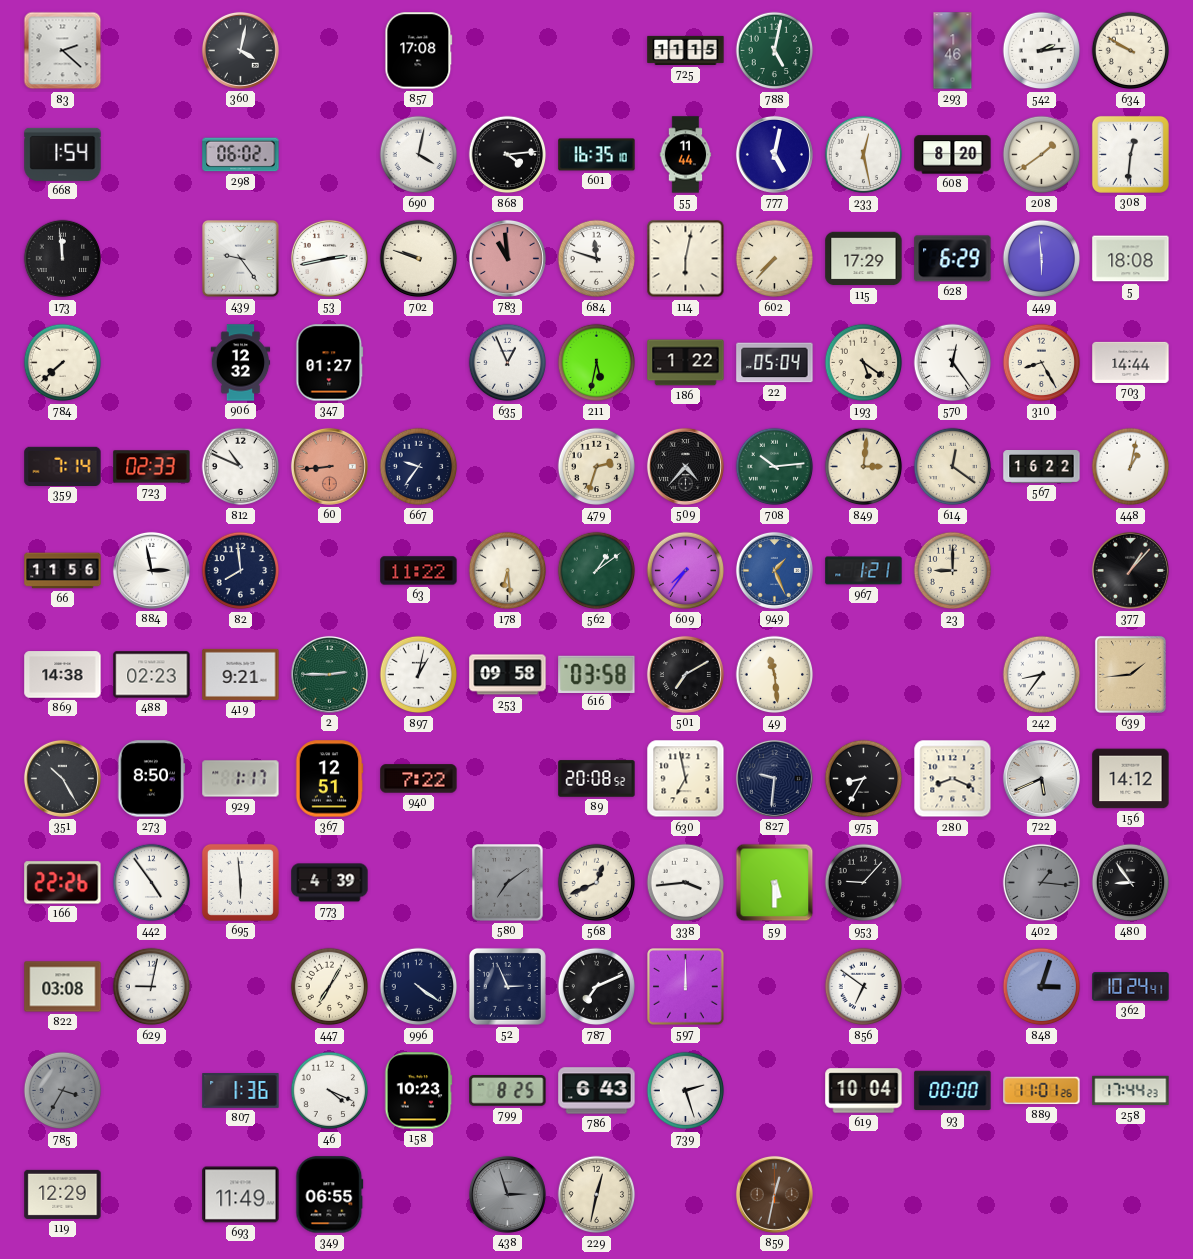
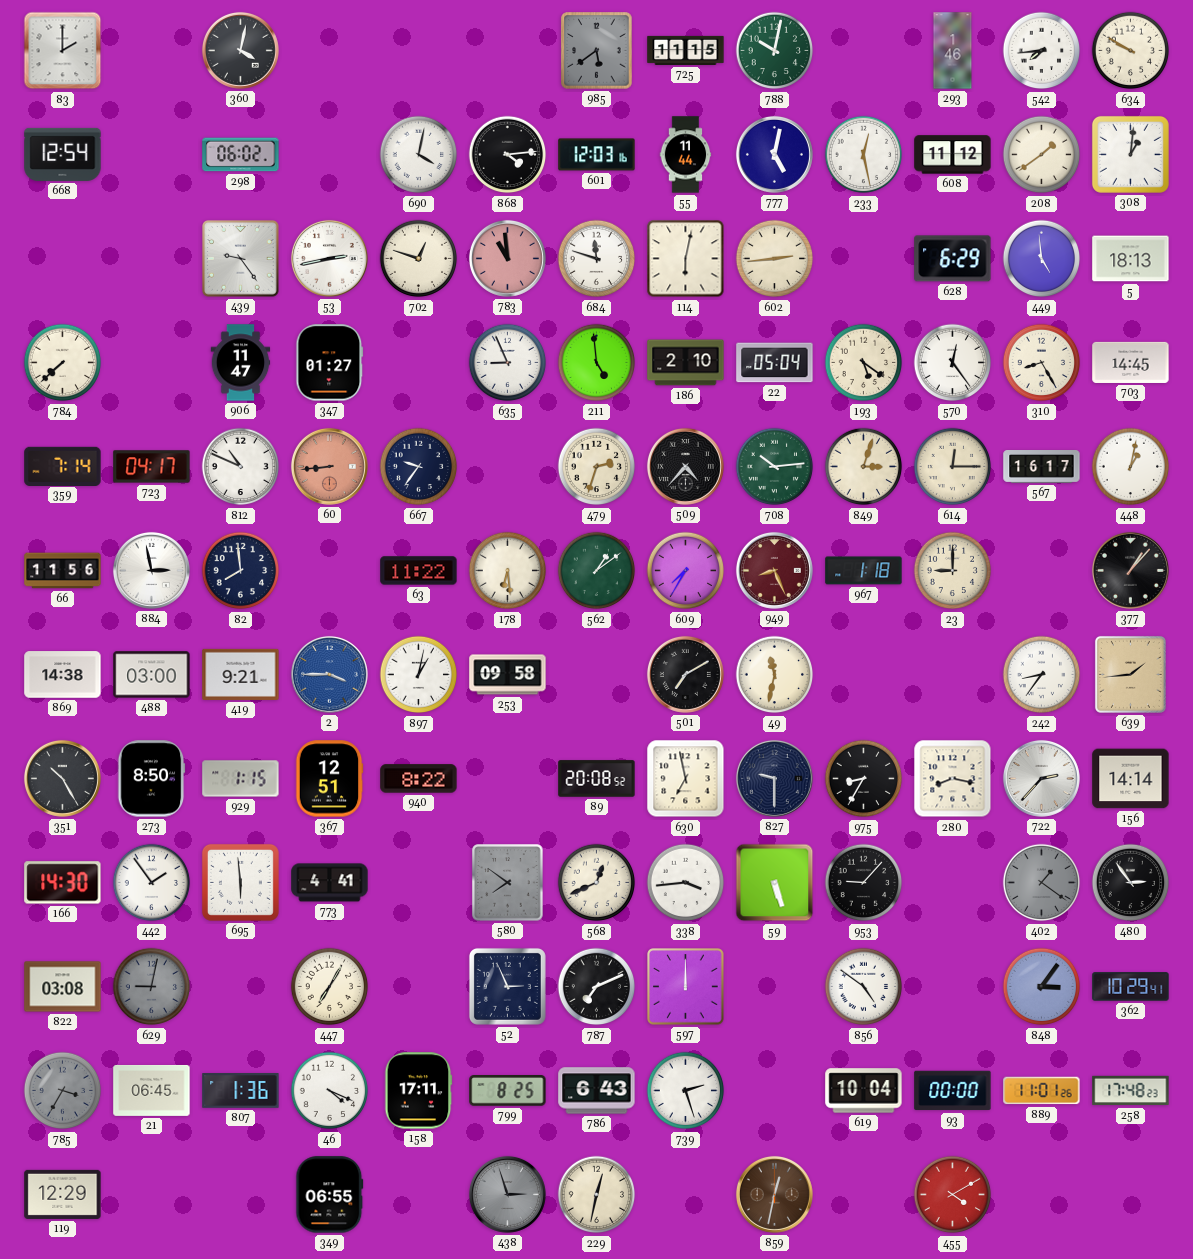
83: 2:22 -> 2:00
857: 17:08 -> none
985: none -> 5:39
788: 5:02 -> 10:02
542: 2:14 -> 7:44
668: 1:54 -> 12:54
601: 16:35 -> 12:03
608: 8:20 -> 11:12
308: 12:31 -> 1:01
173: 11:59 -> none
702: 9:48 -> 12:48
602: 7:37 -> 2:44
115: 17:29 -> none
449: 5:59 -> 4:59
5: 18:08 -> 18:13
906: 12:32 -> 11:47
635: 12:56 -> 8:56
211: 5:32 -> 4:59
186: 1:22 -> 2:10
703: 14:44 -> 14:45
723: 02:33 -> 04:17
849: 3:01 -> 3:03
614: 12:21 -> 12:15
567: 16:22 -> 16:17
609: 7:36 -> 7:35
949: 1:26 -> 8:26
949 dial: blue -> burgundy
967: 1:21 -> 1:18
488: 02:23 -> 03:00
2: 2:45 -> 3:45
2 dial: green -> blue
616: 03:58 -> none
49: 11:29 -> 11:32
929: 1:17 -> 1:15
940: 7:22 -> 8:22
827: 9:31 -> 9:30
280: 8:19 -> 8:17
722: 5:41 -> 2:37
156: 14:12 -> 14:14
166: 22:26 -> 14:30
442: 4:54 -> 1:54
773: 4:39 -> 4:41
580: 7:09 -> 7:51
59: 5:30 -> 5:27
402: 1:16 -> 1:21
480: 8:54 -> 2:54
629 dial: white -> grey
996: 4:21 -> none
856: 6:51 -> 4:51
848: 3:03 -> 3:06
362: 10:24 -> 10:29
21: none -> 06:45
158: 10:23 -> 17:11
258: 17:44 -> 17:48
693: 11:49 -> none
455: none -> 4:10
